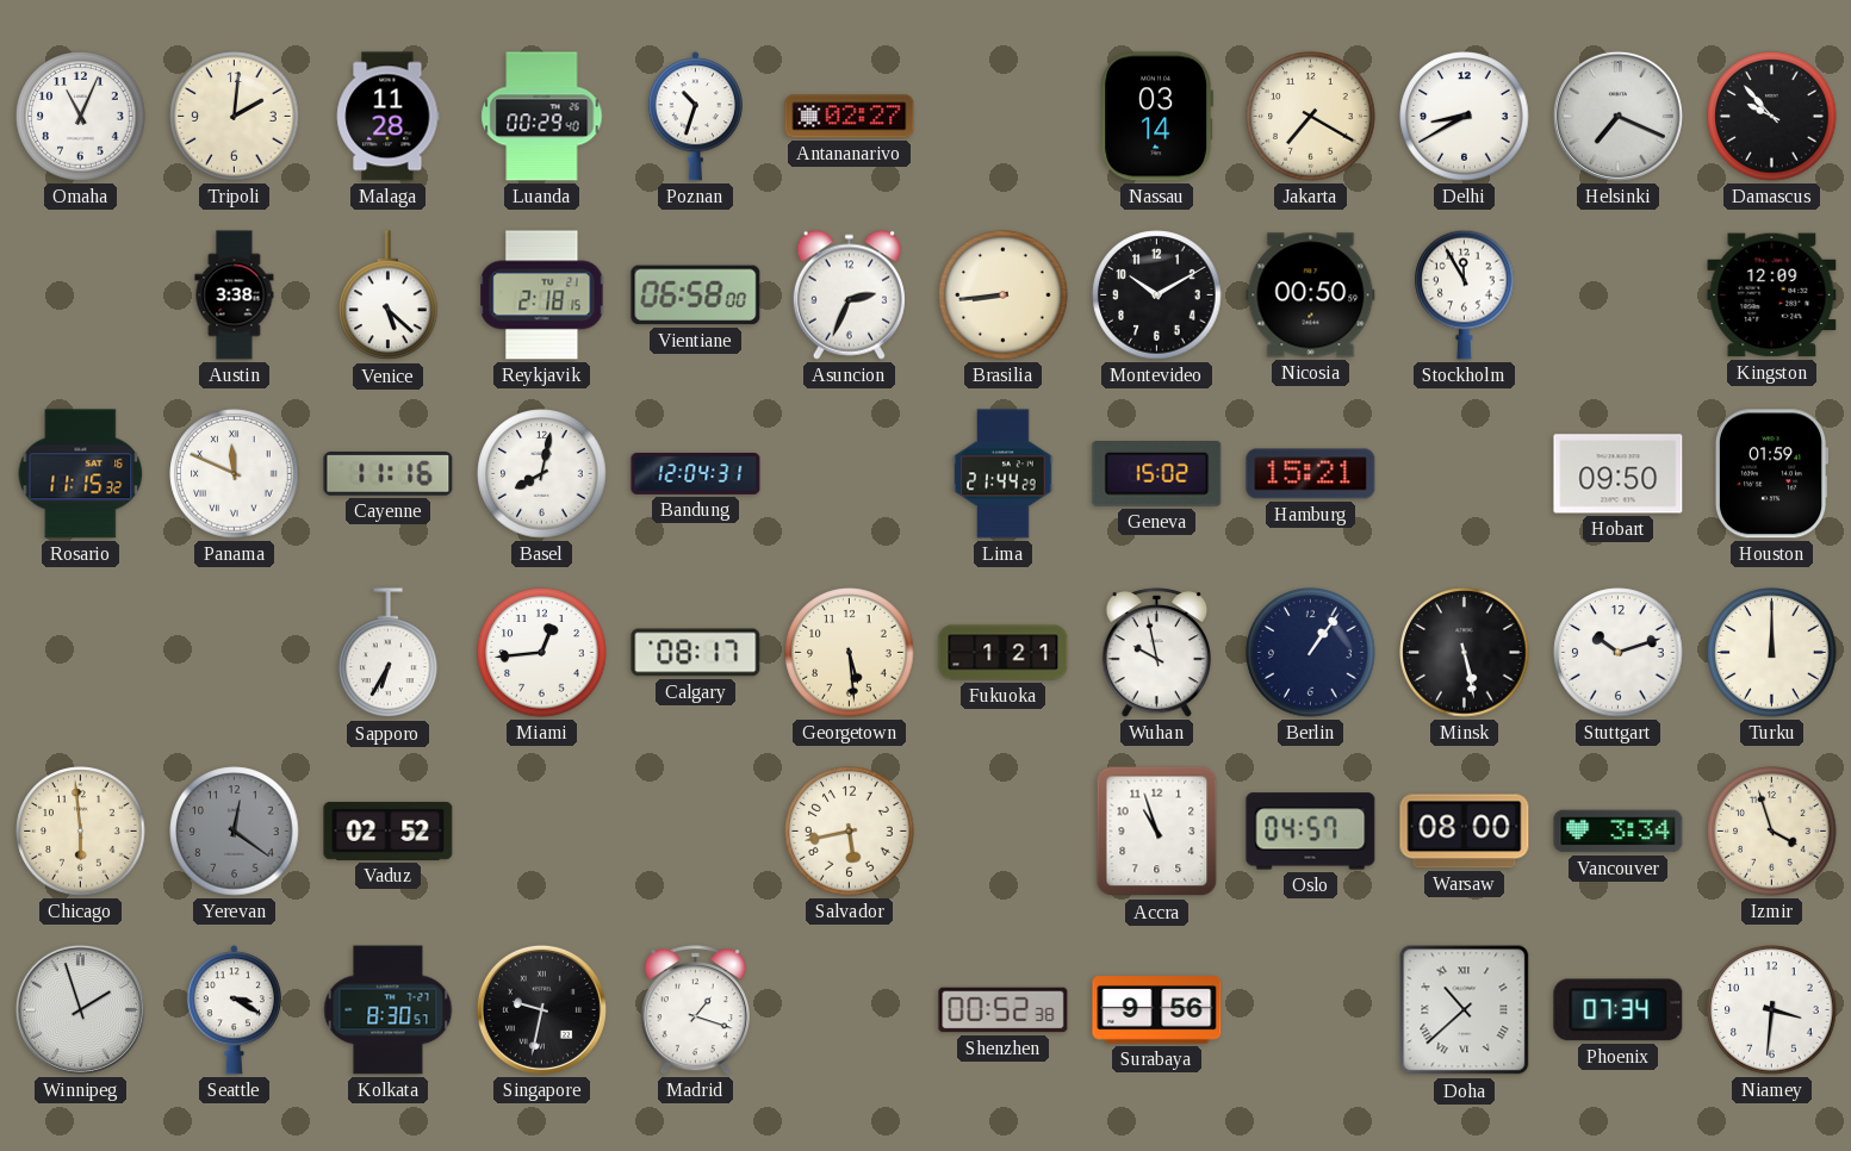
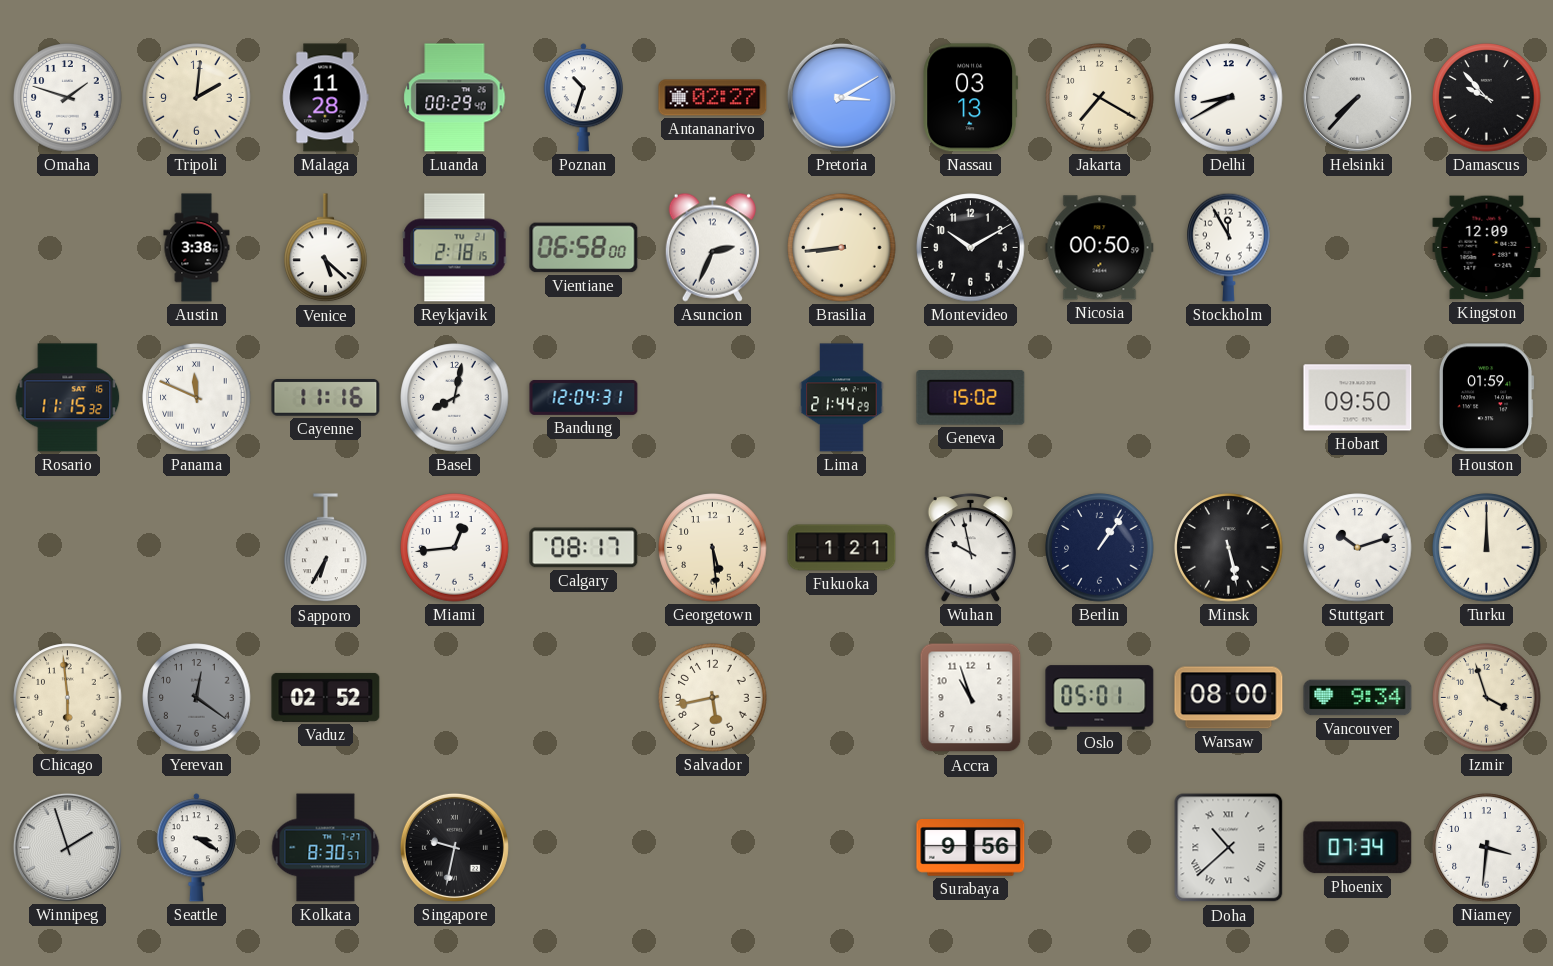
Omaha: 11:04 -> 1:48
Pretoria: none -> 3:10
Nassau: 03:14 -> 03:13
Helsinki: 7:19 -> 7:37
Hamburg: 15:21 -> none
Oslo: 04:57 -> 05:01
Vancouver: 3:34 -> 9:34
Madrid: 1:18 -> none
Shenzhen: 00:52 -> none
